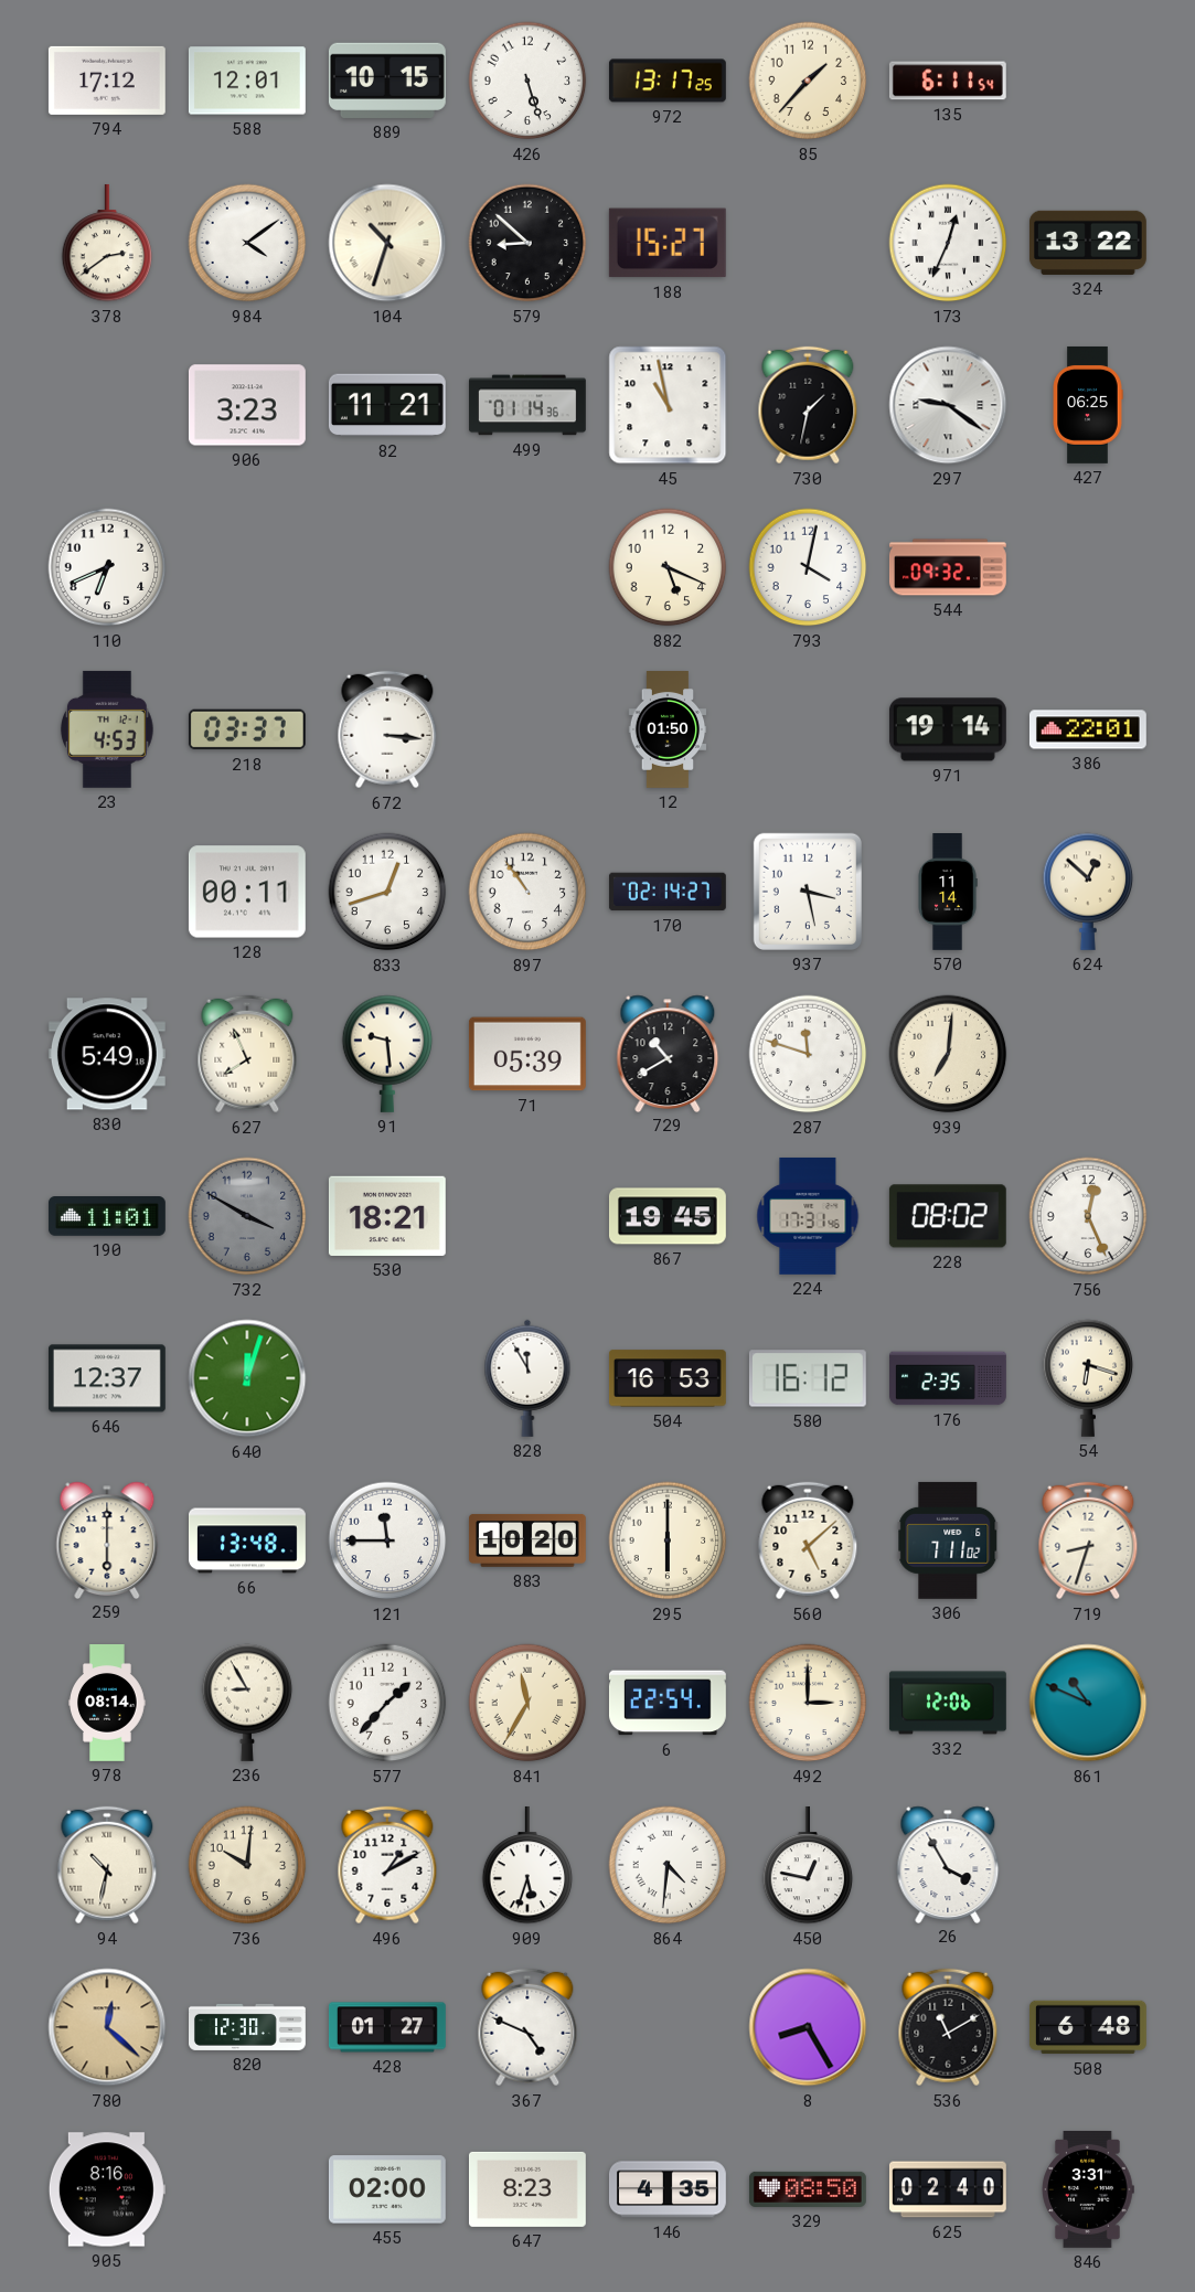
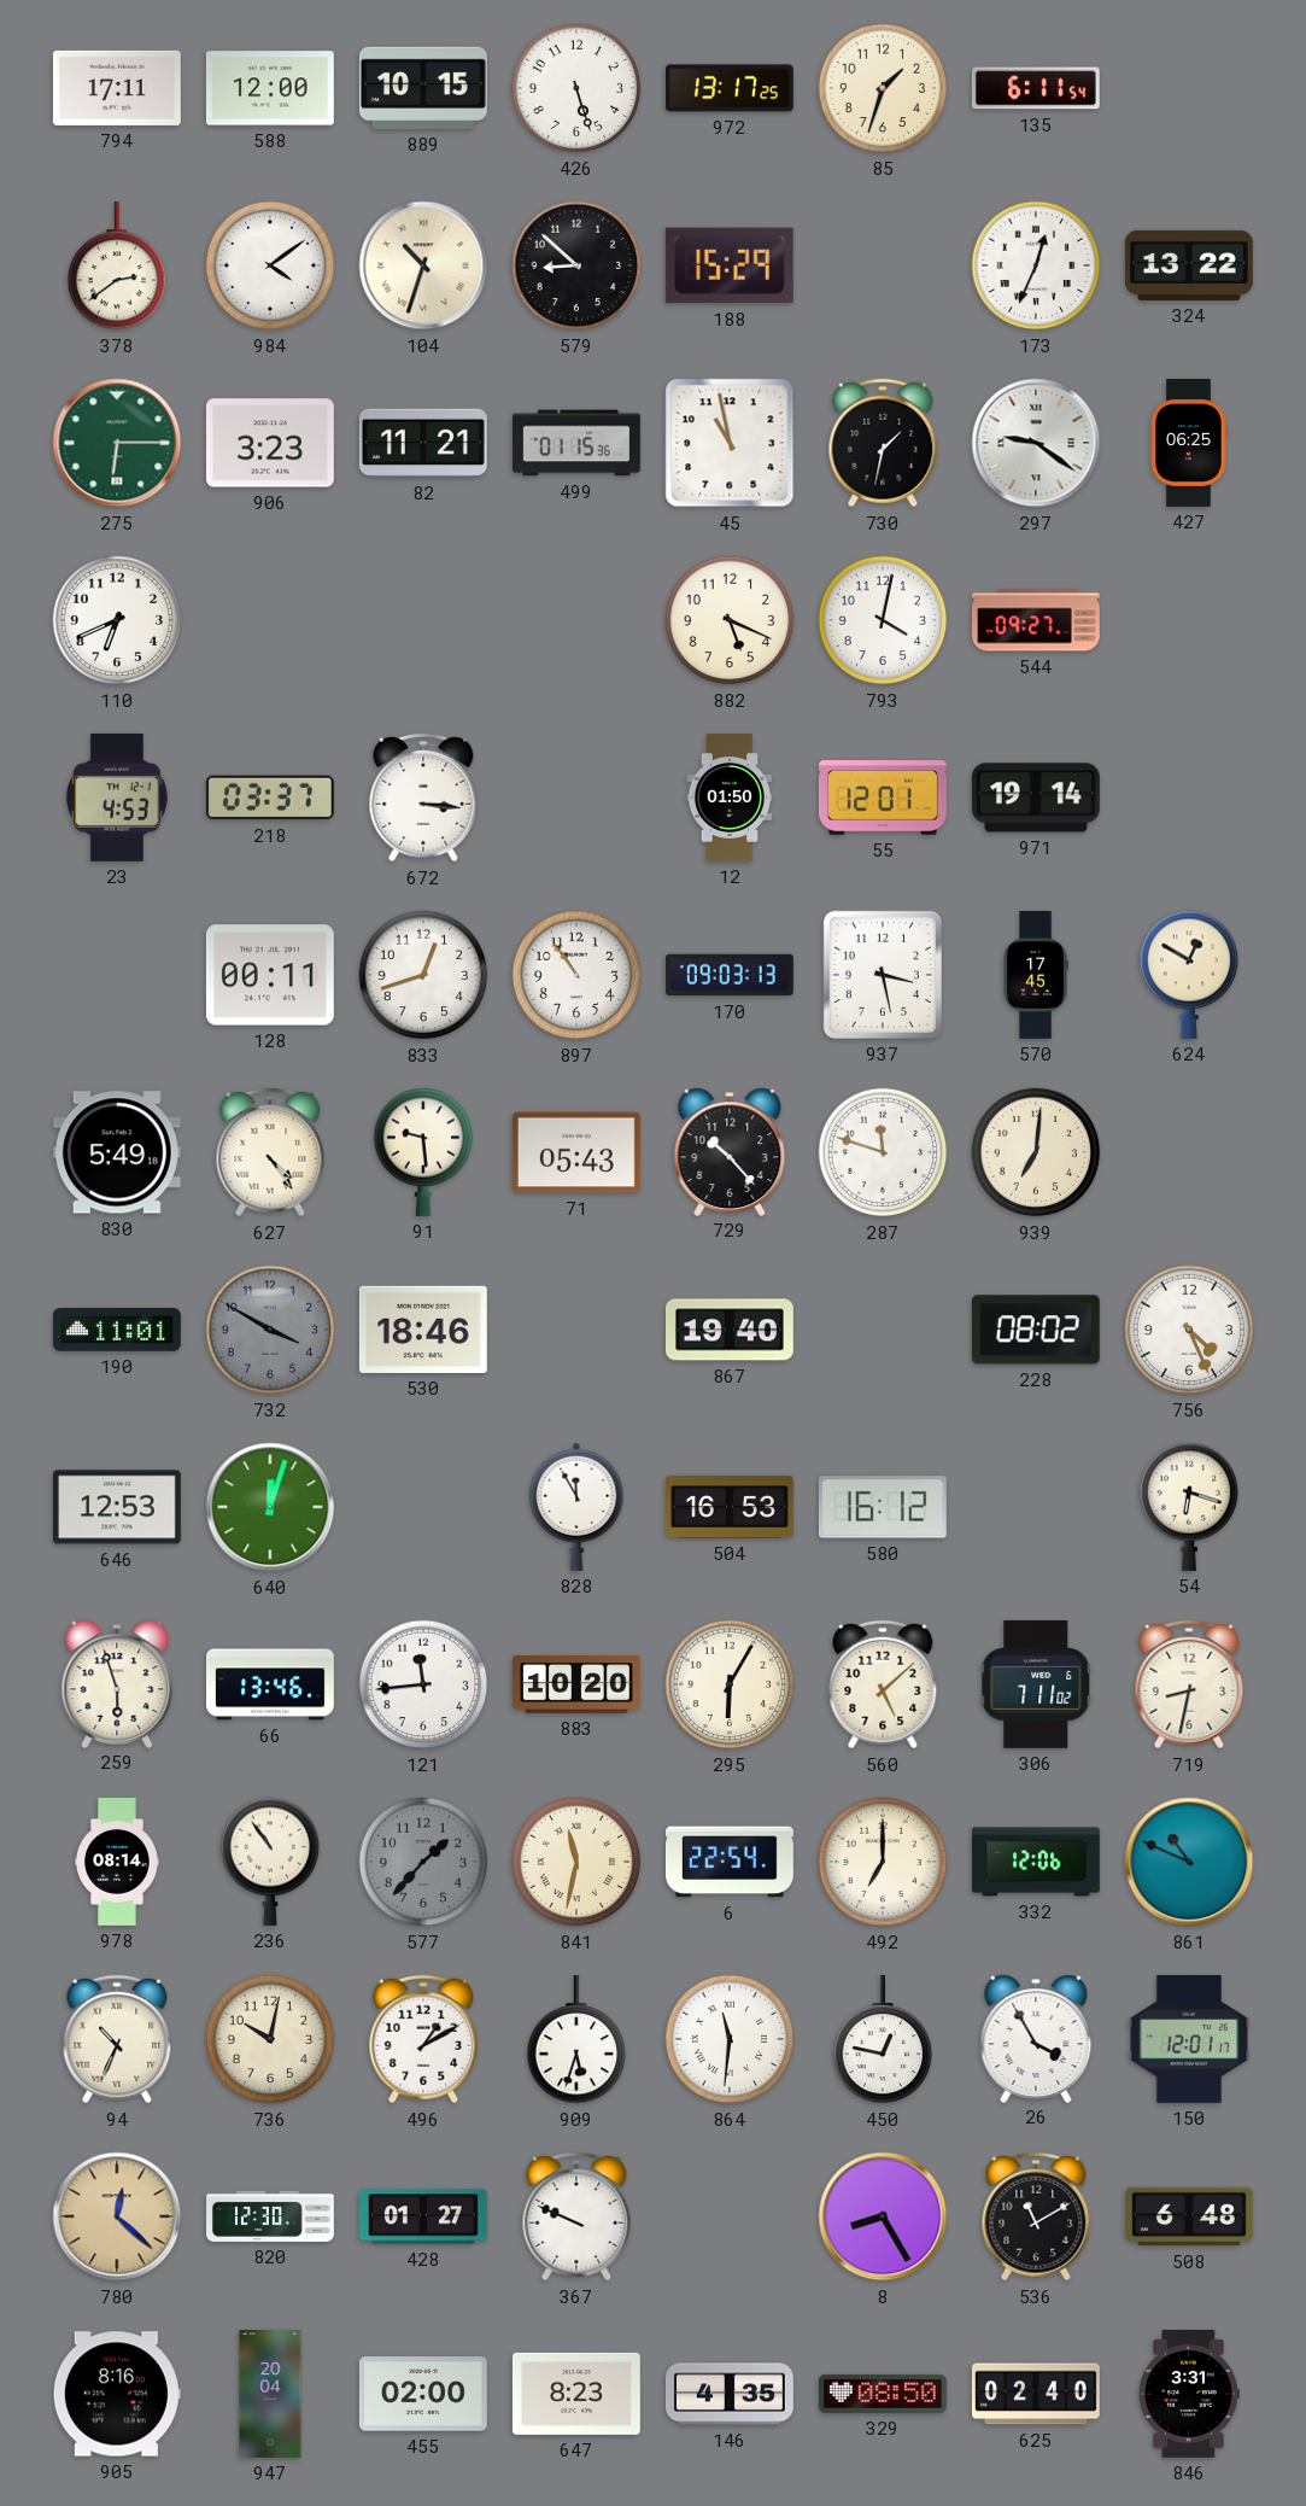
794: 17:12 -> 17:11
588: 12:01 -> 12:00
85: 1:37 -> 1:33
188: 15:27 -> 15:29
275: none -> 6:15
499: 01:14 -> 01:15
544: 09:32 -> 09:27
55: none -> 12:01
386: 22:01 -> none
170: 02:14 -> 09:03
570: 11:14 -> 17:45
624: 12:52 -> 12:50
627: 7:56 -> 4:24
71: 05:39 -> 05:43
729: 10:40 -> 10:23
530: 18:21 -> 18:46
867: 19:45 -> 19:40
224: 17:31 -> none
756: 12:26 -> 4:26
646: 12:37 -> 12:53
176: 2:35 -> none
259: 6:00 -> 5:57
66: 13:48 -> 13:46
121: 11:45 -> 11:44
295: 6:00 -> 6:05
719: 8:33 -> 8:32
236: 8:55 -> 10:54
577 dial: white -> grey
841: 11:35 -> 11:32
492: 3:00 -> 7:00
94: 10:32 -> 10:34
736: 10:01 -> 10:02
864: 4:31 -> 11:31
150: none -> 12:01
367: 4:49 -> 9:49
947: none -> 20:04
